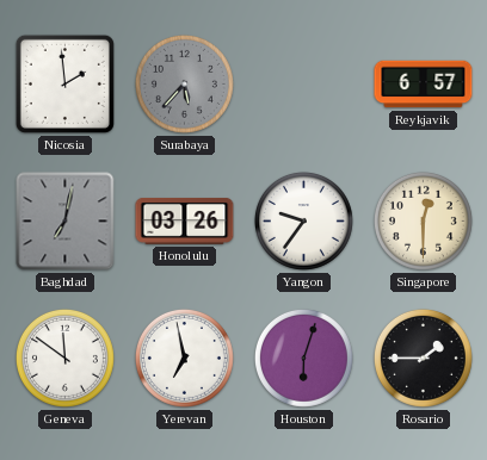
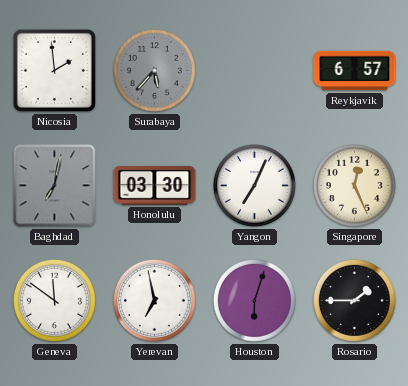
Honolulu: 03:26 -> 03:30
Yangon: 9:36 -> 7:04
Singapore: 12:30 -> 12:26
